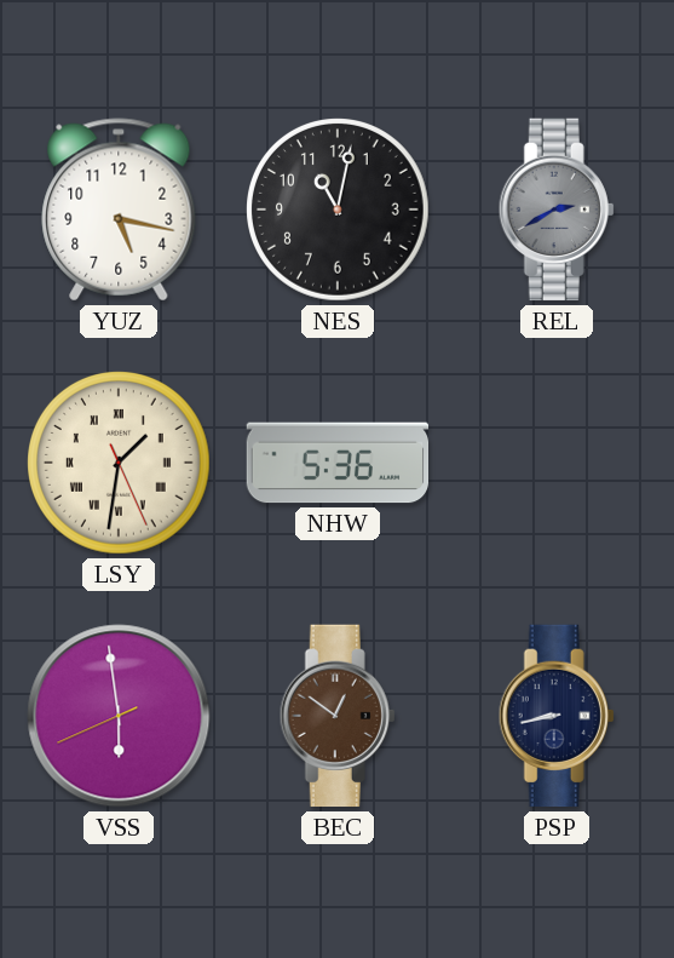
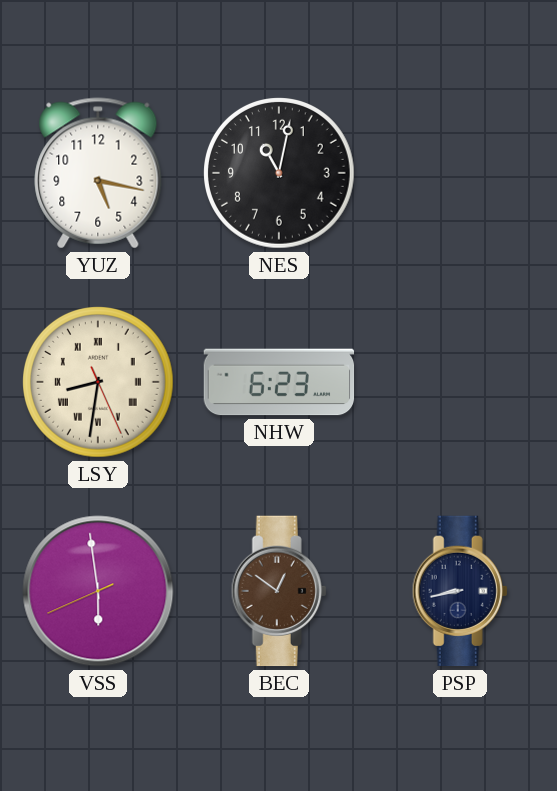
REL: 2:40 -> none
LSY: 1:31 -> 8:31
NHW: 5:36 -> 6:23
